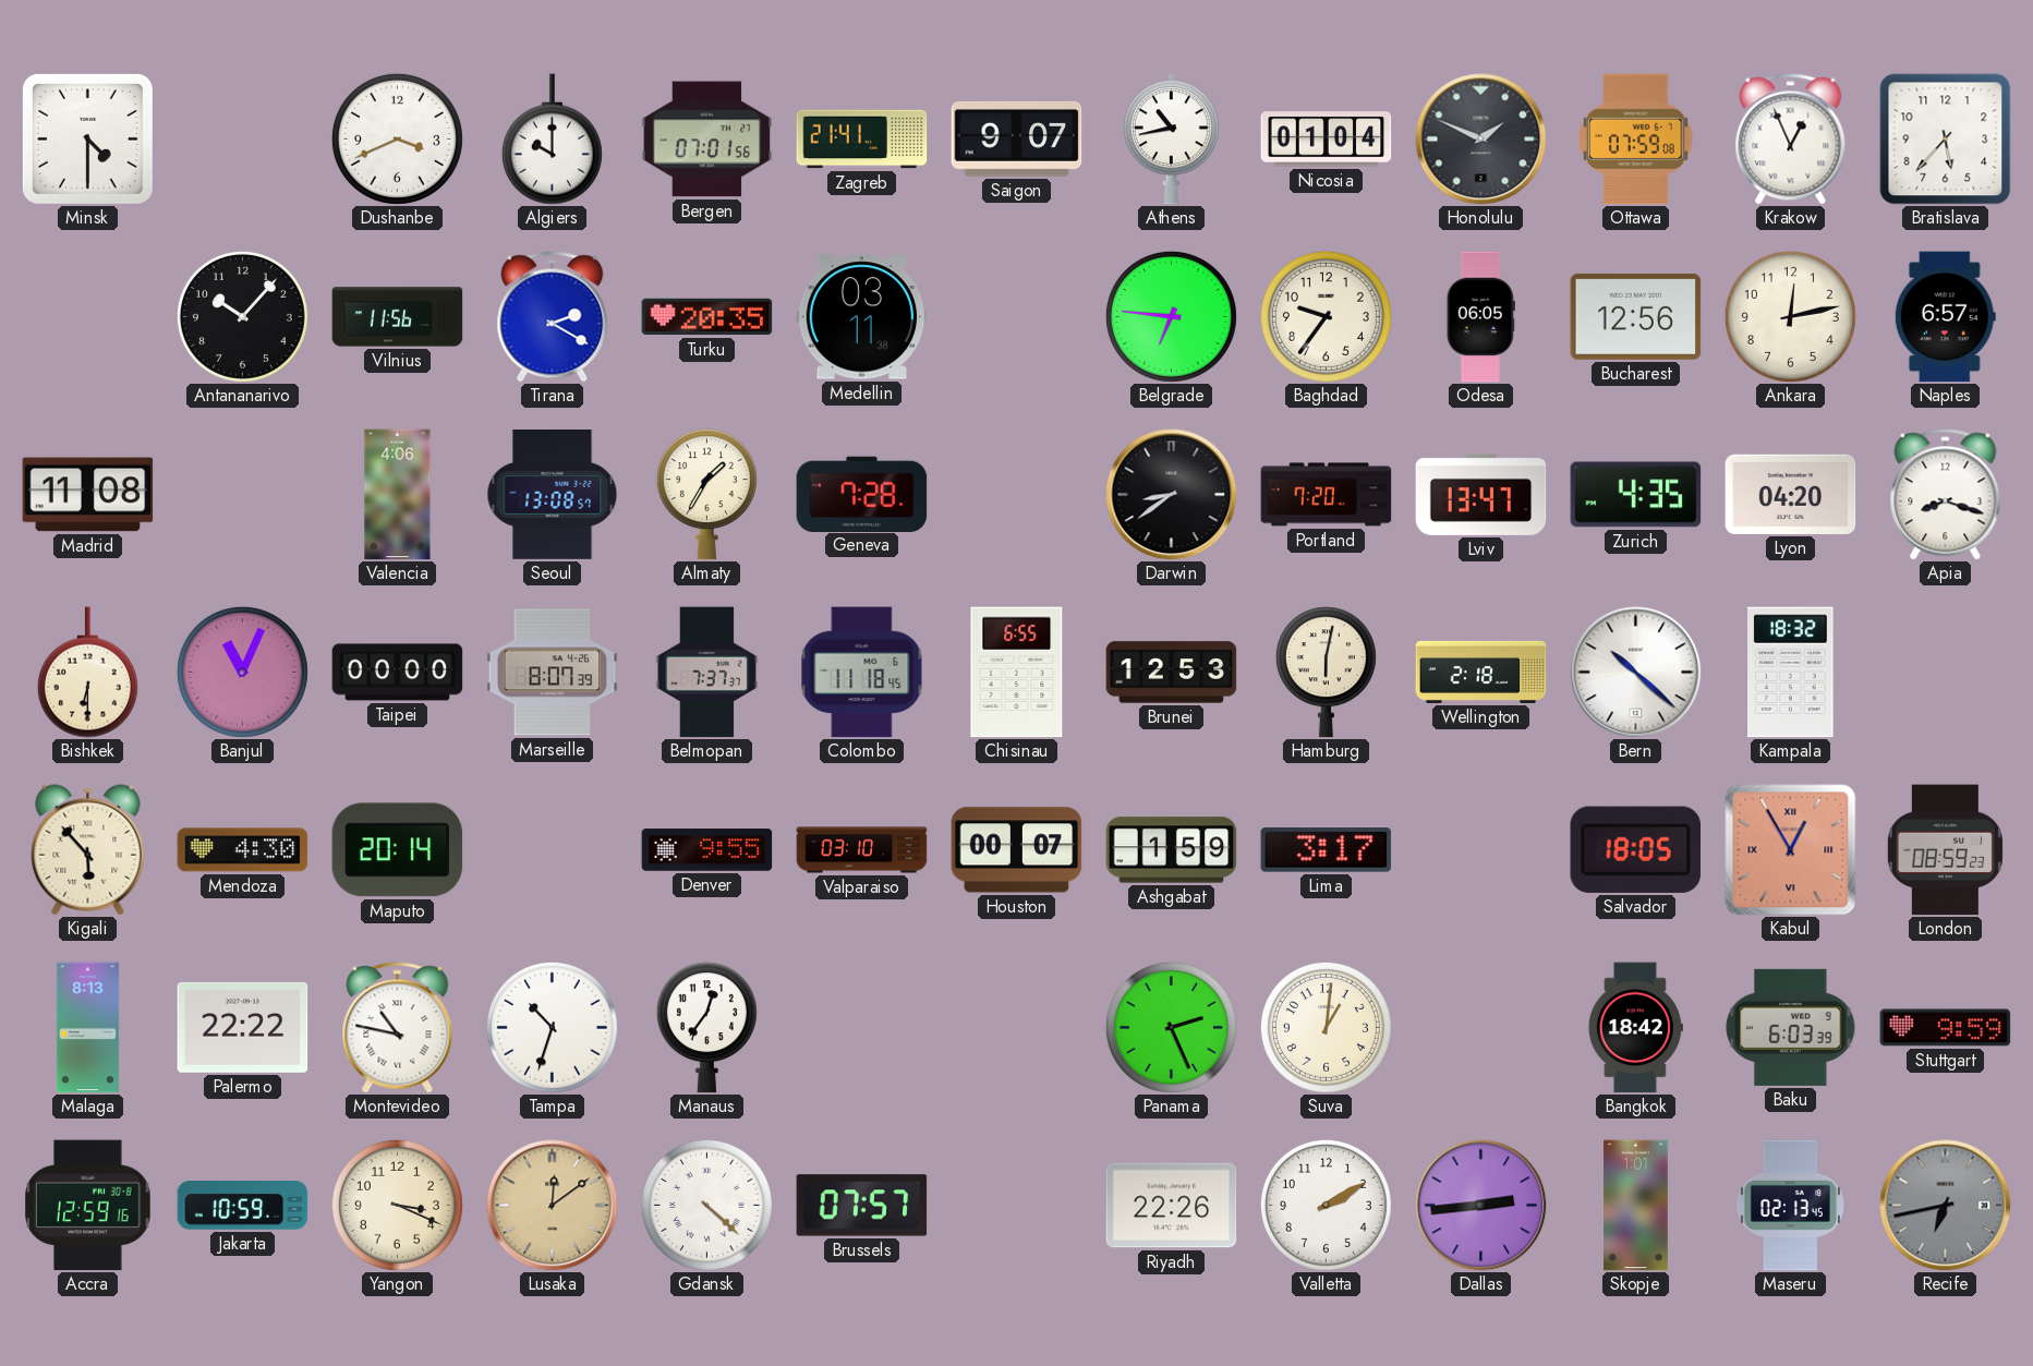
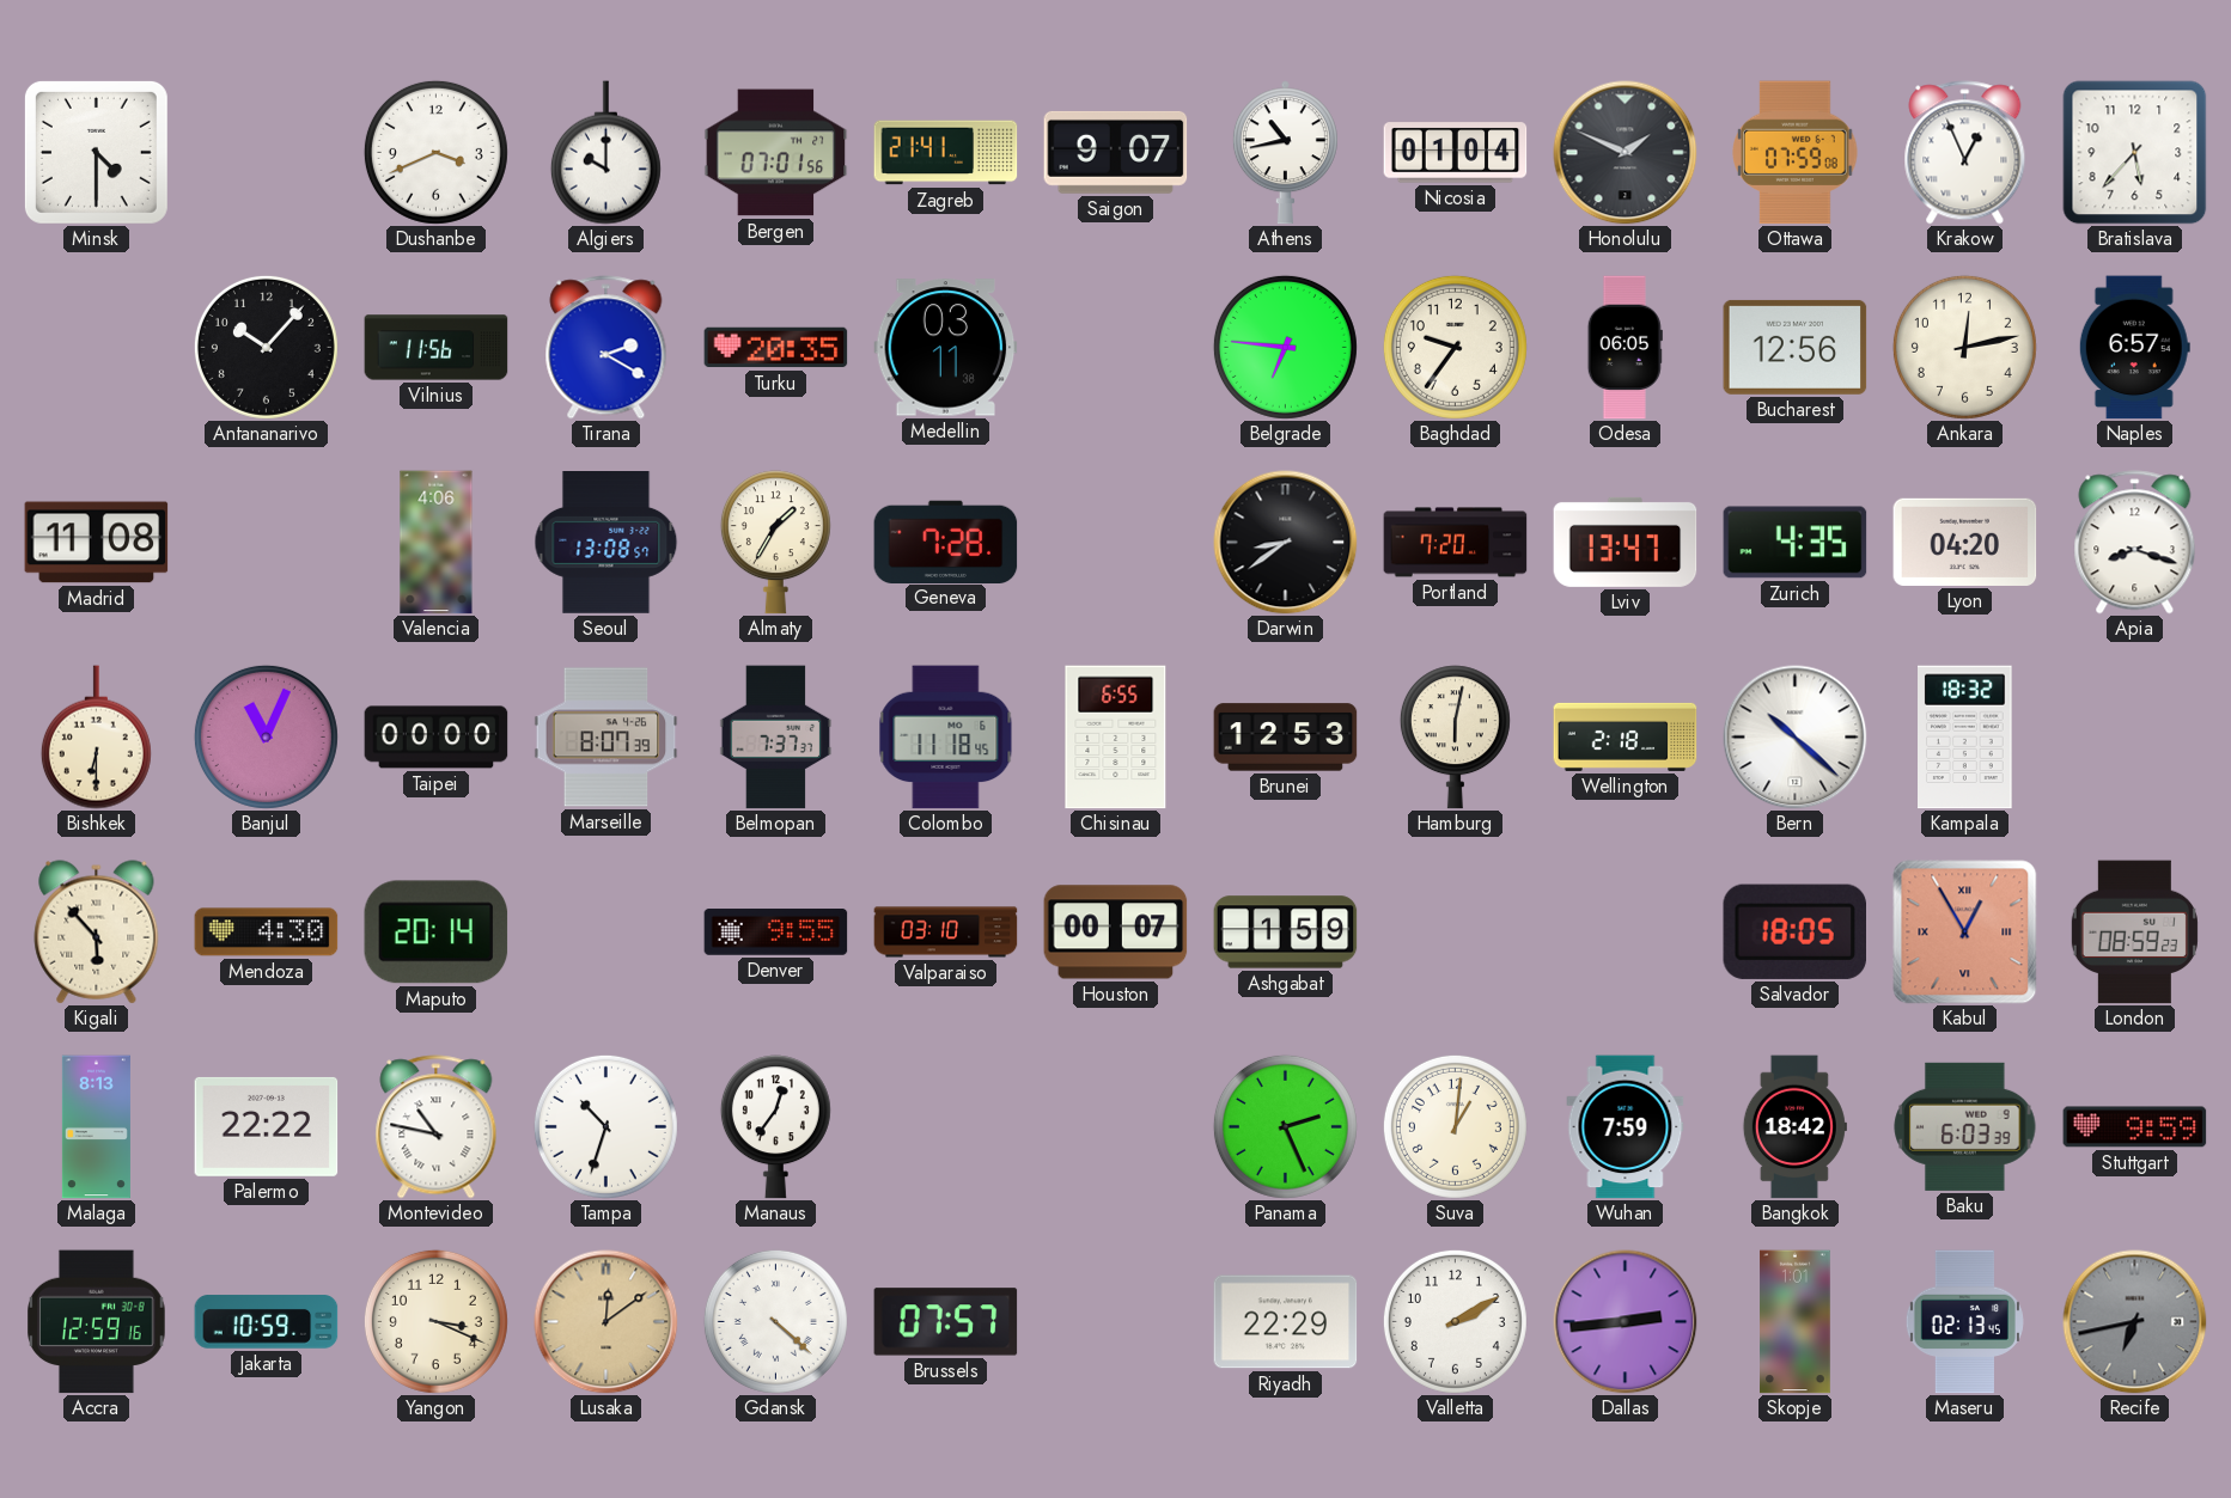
Lima: 3:17 -> none
Wuhan: none -> 7:59
Riyadh: 22:26 -> 22:29
